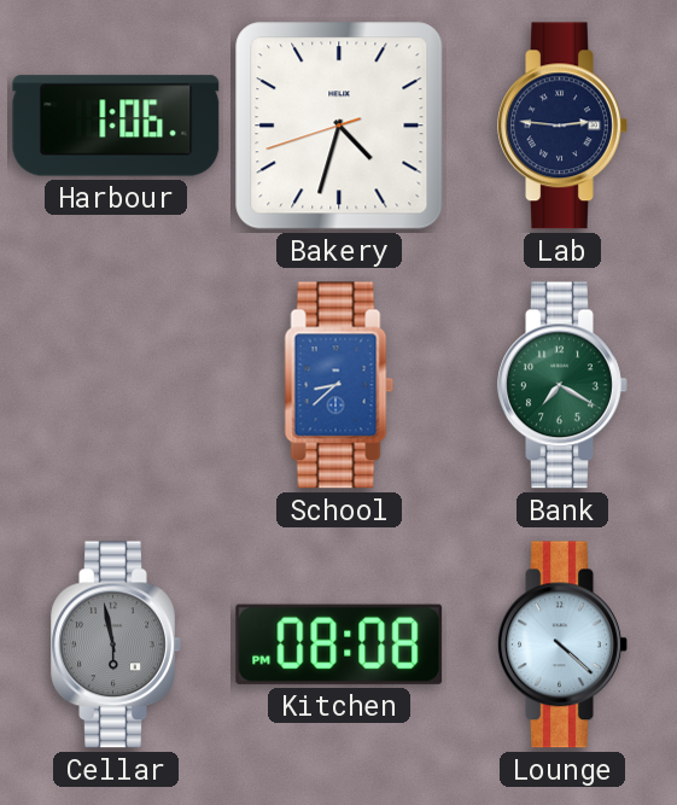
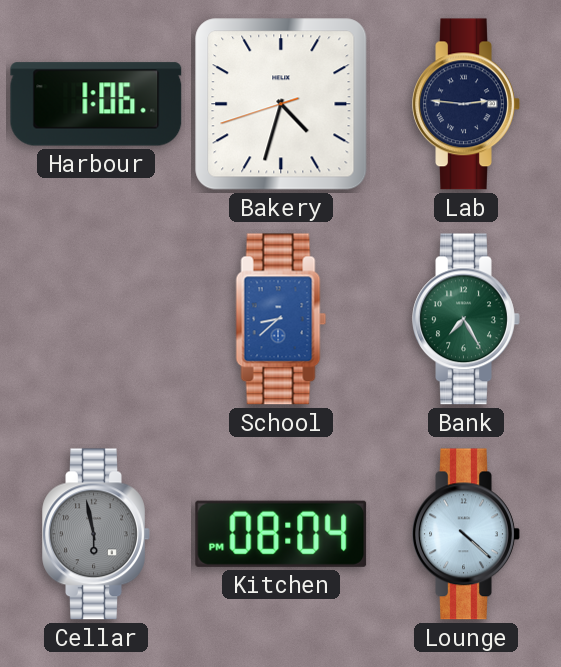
Bank: 7:20 -> 7:25
Kitchen: 08:08 -> 08:04
